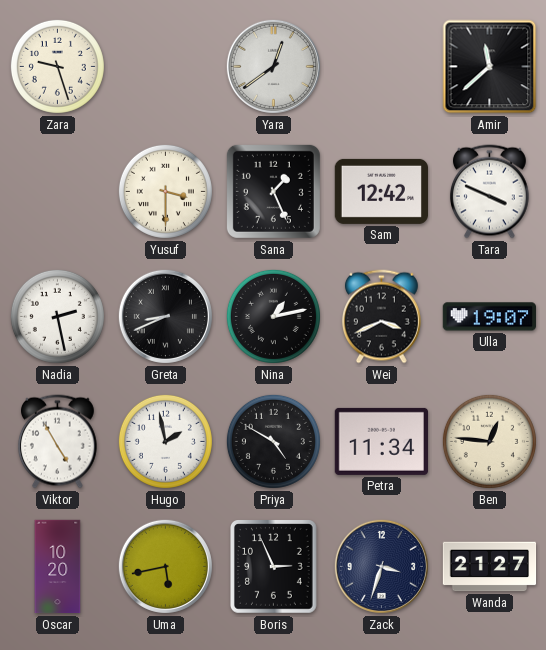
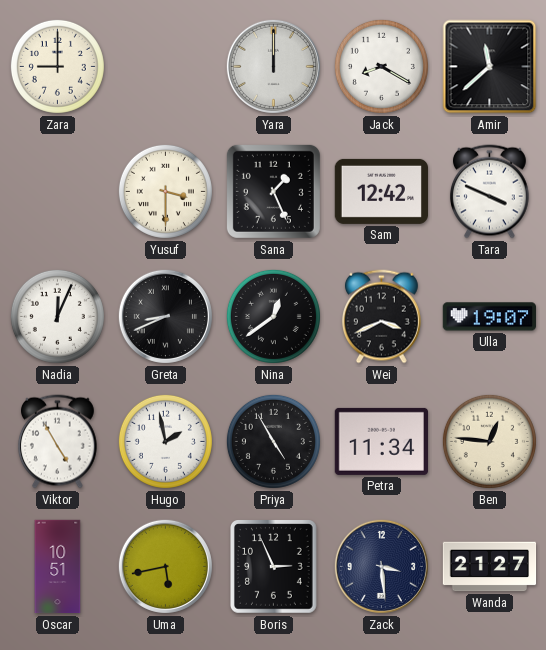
Zara: 9:27 -> 9:00
Yara: 12:39 -> 12:00
Jack: none -> 8:20
Nadia: 2:28 -> 12:04
Nina: 1:13 -> 12:39
Priya: 4:50 -> 4:55
Oscar: 10:20 -> 10:51
Zack: 3:33 -> 3:29
